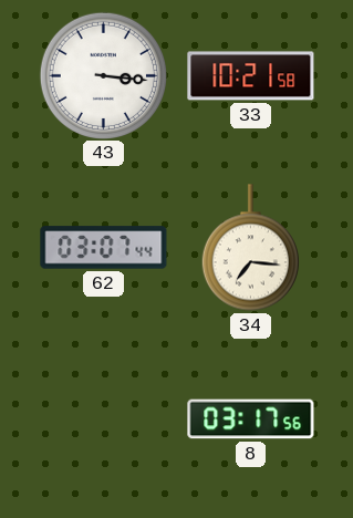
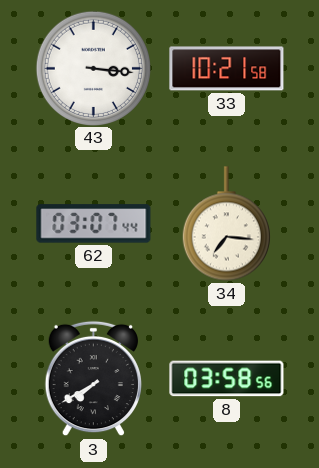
3: none -> 7:40
8: 03:17 -> 03:58
